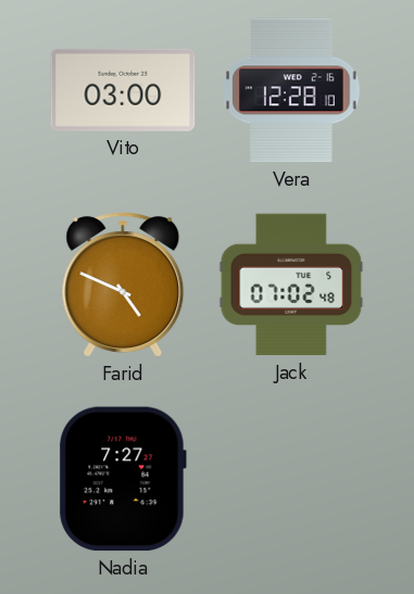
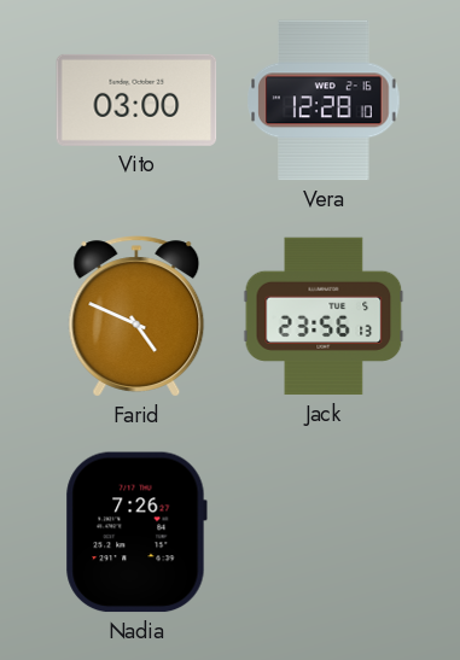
Jack: 07:02 -> 23:56
Nadia: 7:27 -> 7:26
